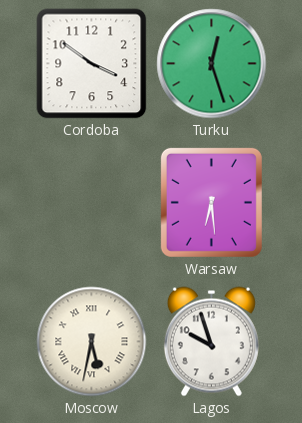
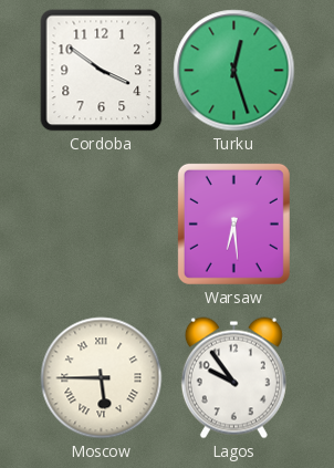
Moscow: 5:32 -> 5:45
Lagos: 9:57 -> 9:54
